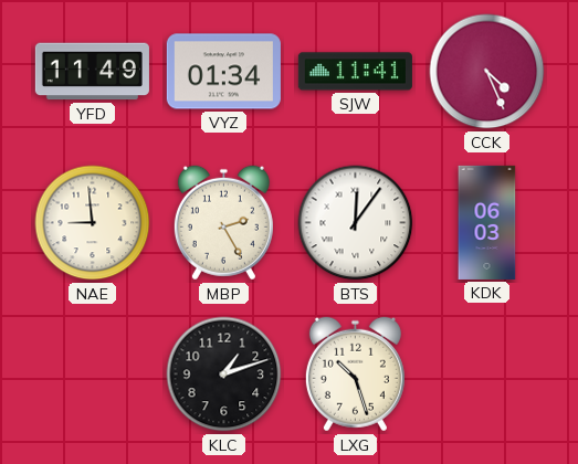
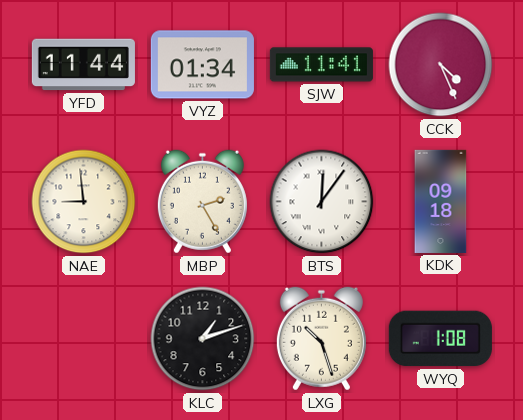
YFD: 11:49 -> 11:44
KDK: 06:03 -> 09:18
WYQ: none -> 1:08
